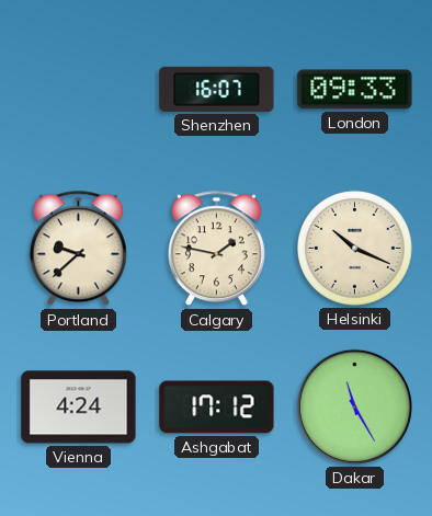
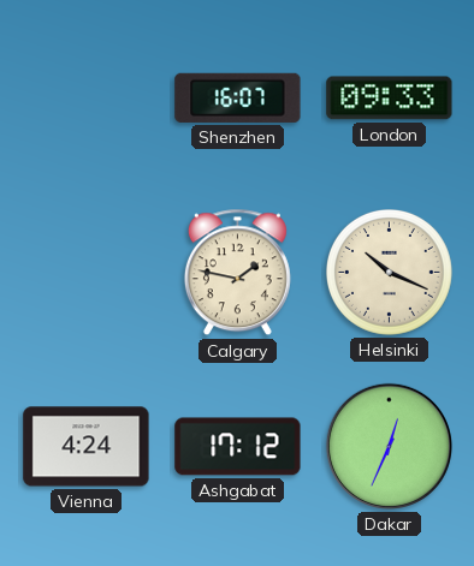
Portland: 9:38 -> none
Dakar: 11:25 -> 12:34
